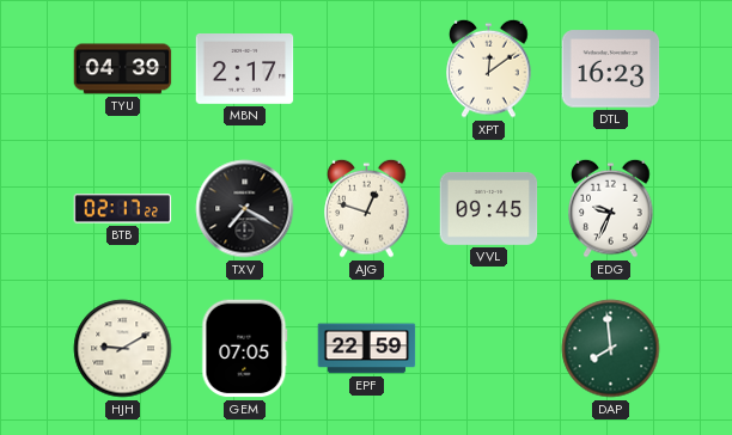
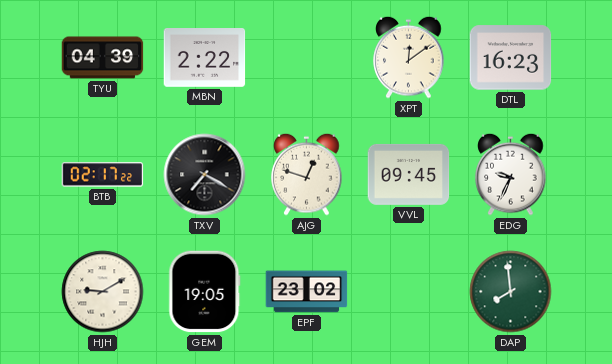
MBN: 2:17 -> 2:22
GEM: 07:05 -> 19:05
EPF: 22:59 -> 23:02
